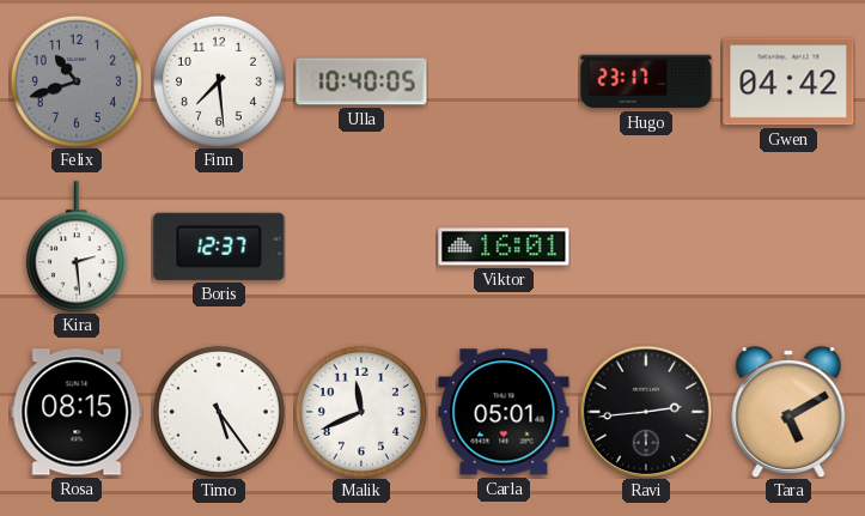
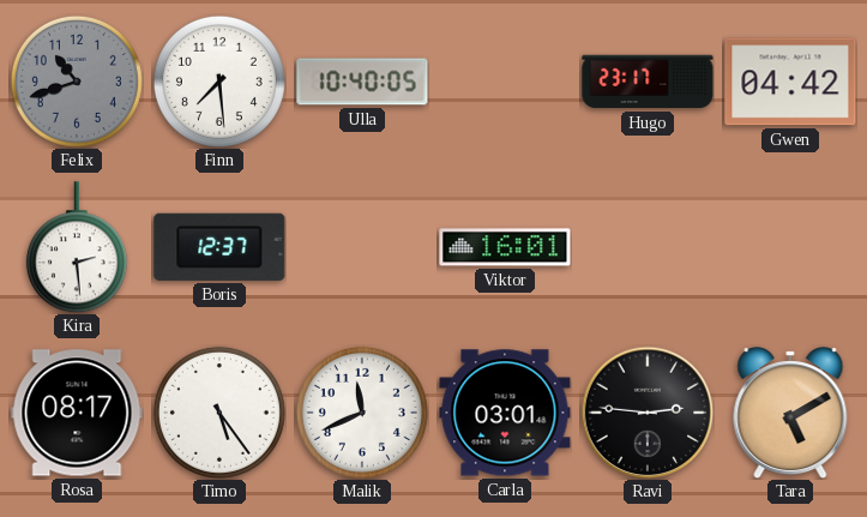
Rosa: 08:15 -> 08:17
Carla: 05:01 -> 03:01
Ravi: 2:44 -> 2:46
